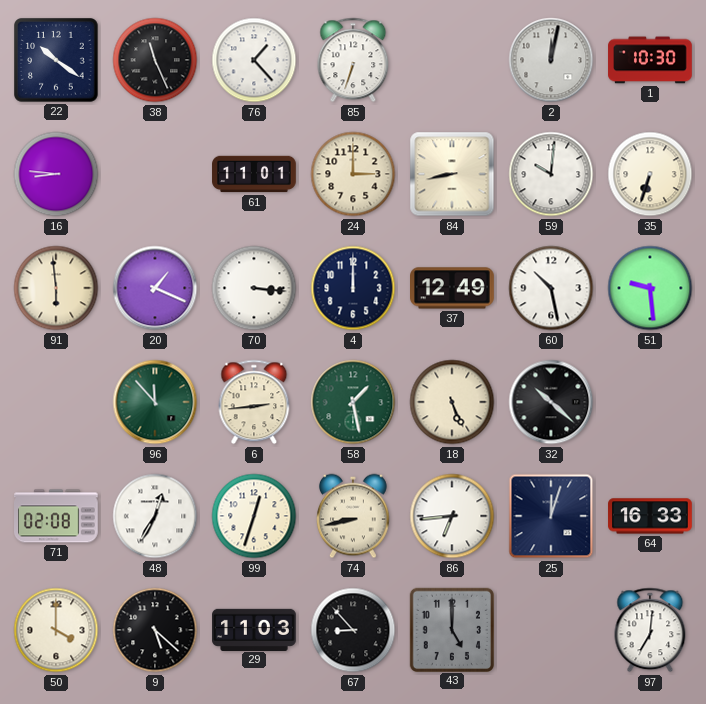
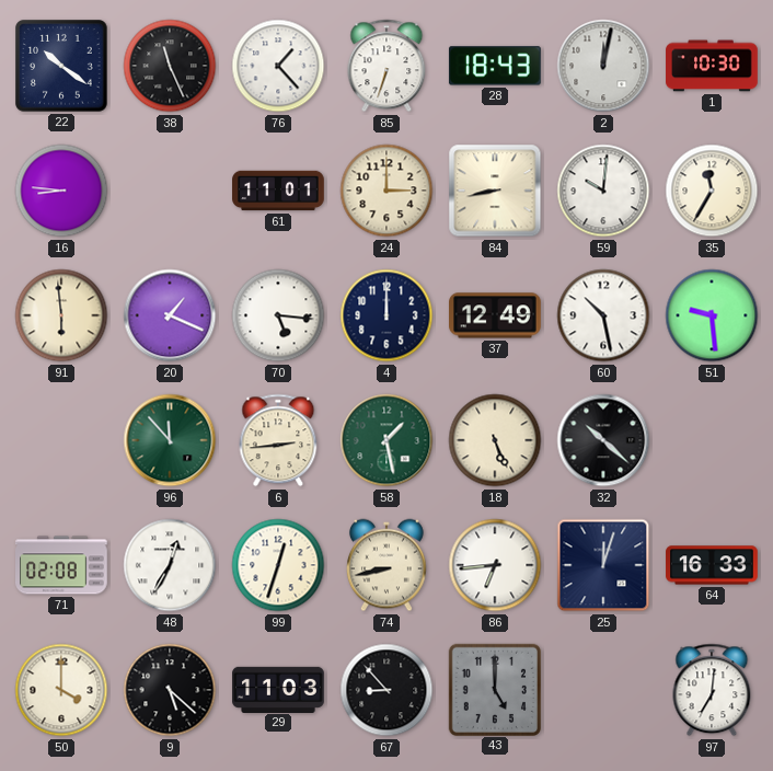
28: none -> 18:43
35: 6:33 -> 11:35
70: 3:16 -> 5:16
